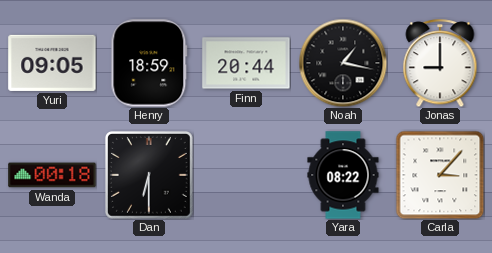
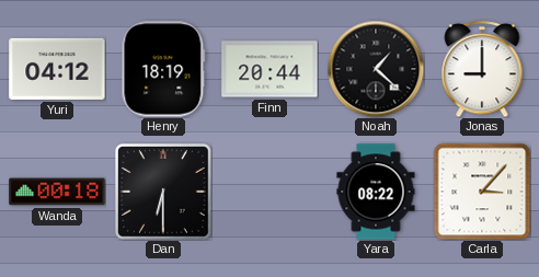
Yuri: 09:05 -> 04:12
Henry: 18:59 -> 18:19
Noah: 1:17 -> 1:22
